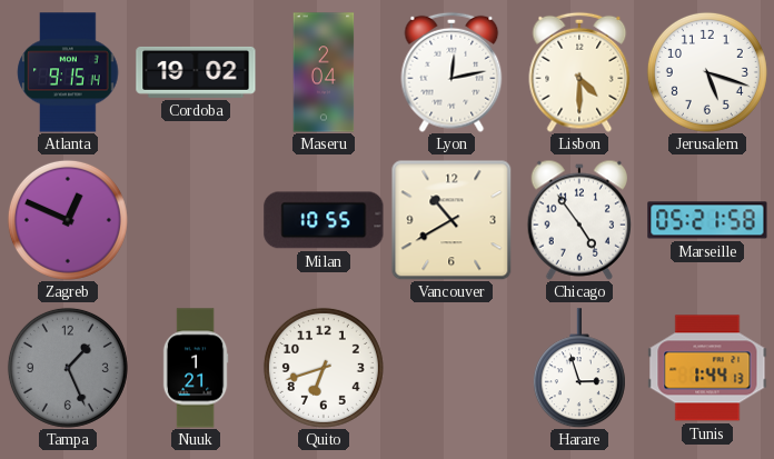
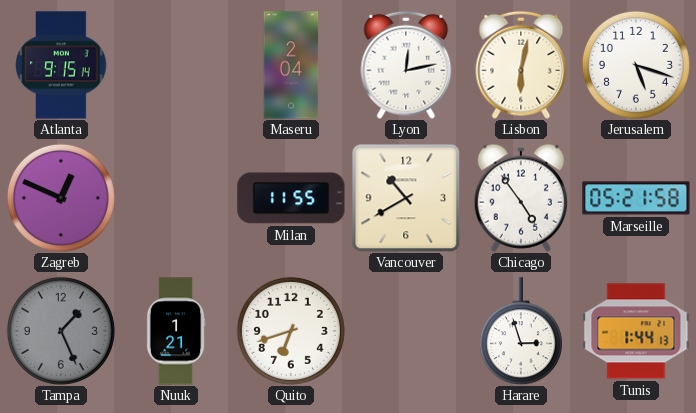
Cordoba: 19:02 -> none
Lisbon: 4:30 -> 6:02
Milan: 10:55 -> 11:55
